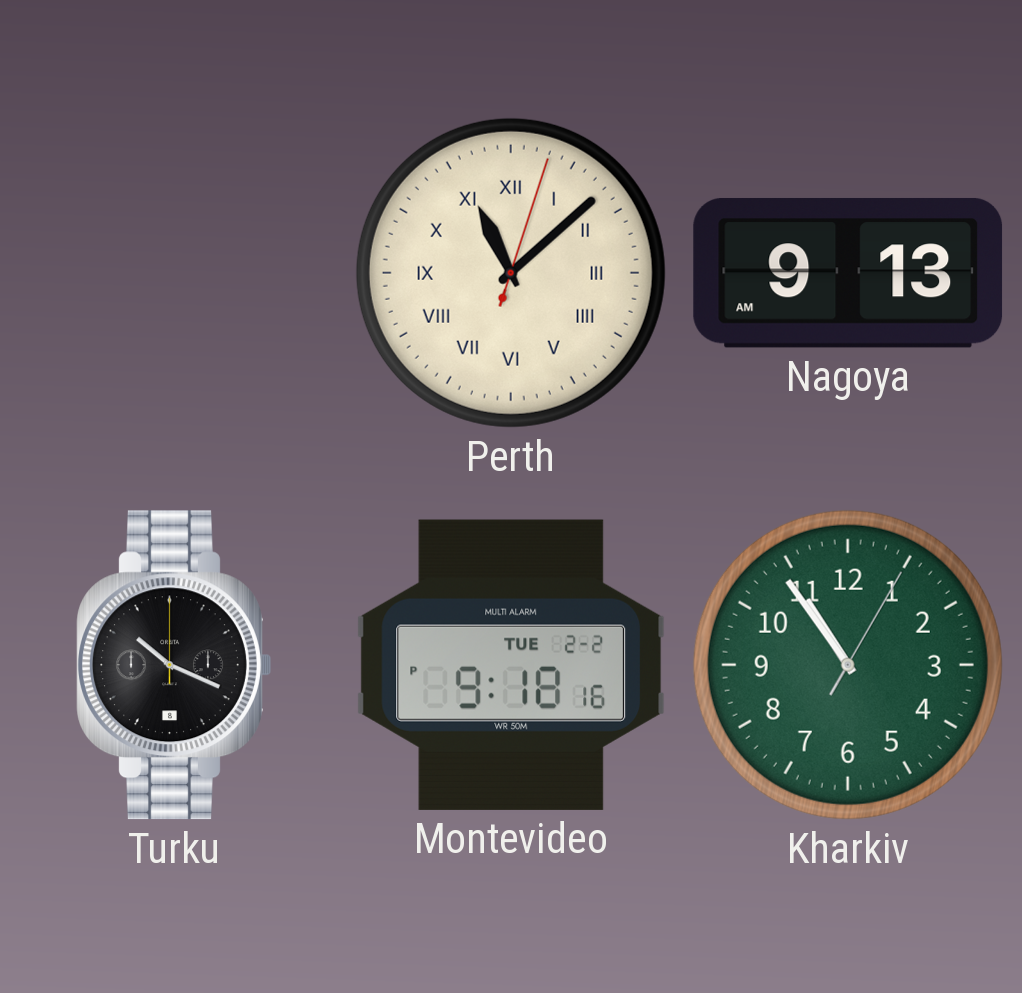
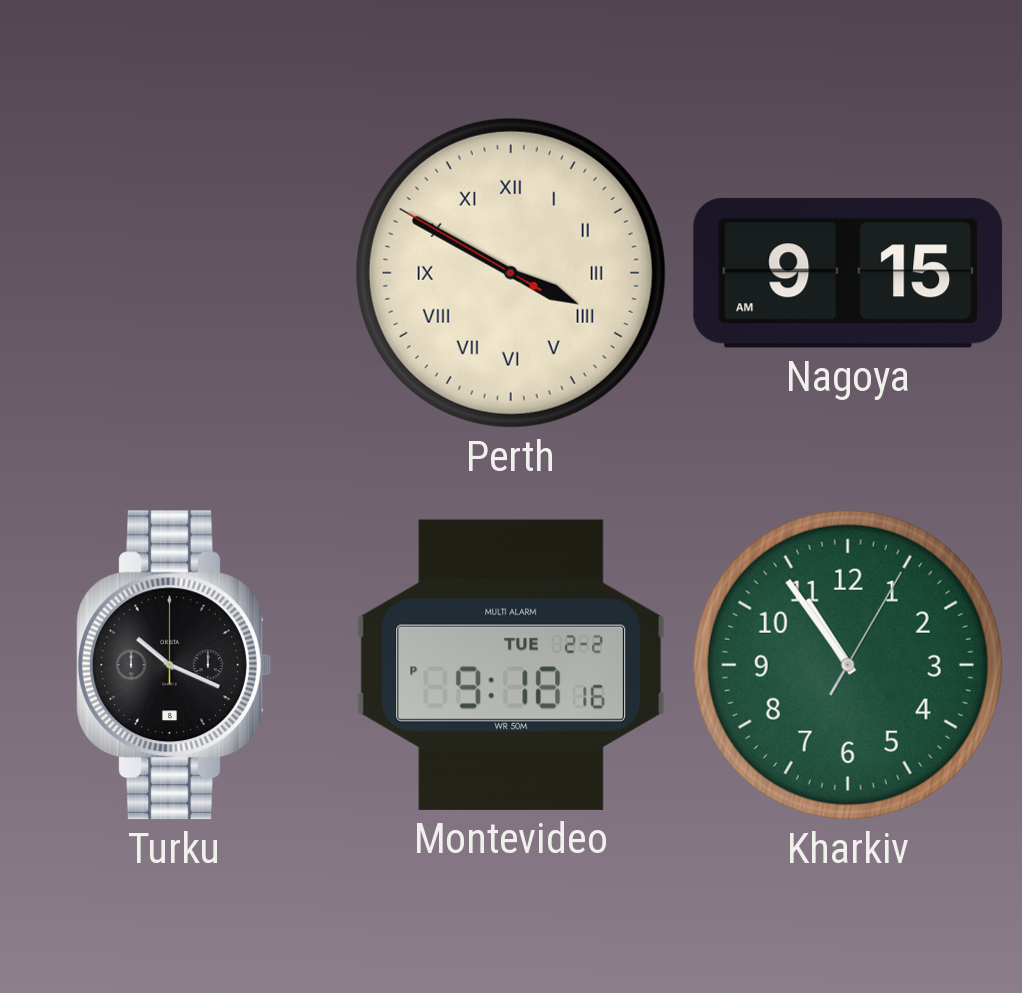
Perth: 11:08 -> 3:49
Nagoya: 9:13 -> 9:15
